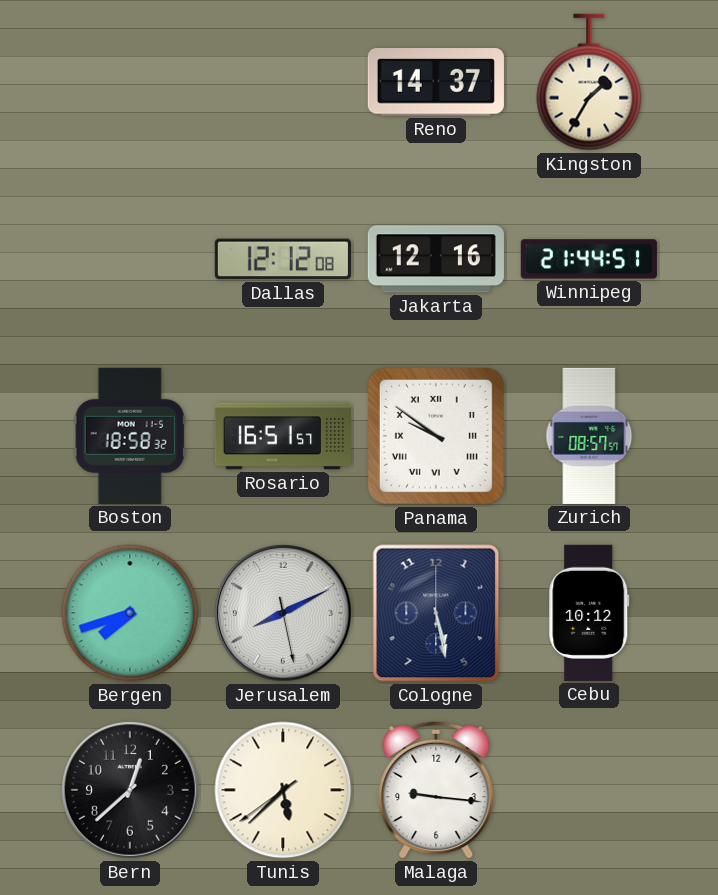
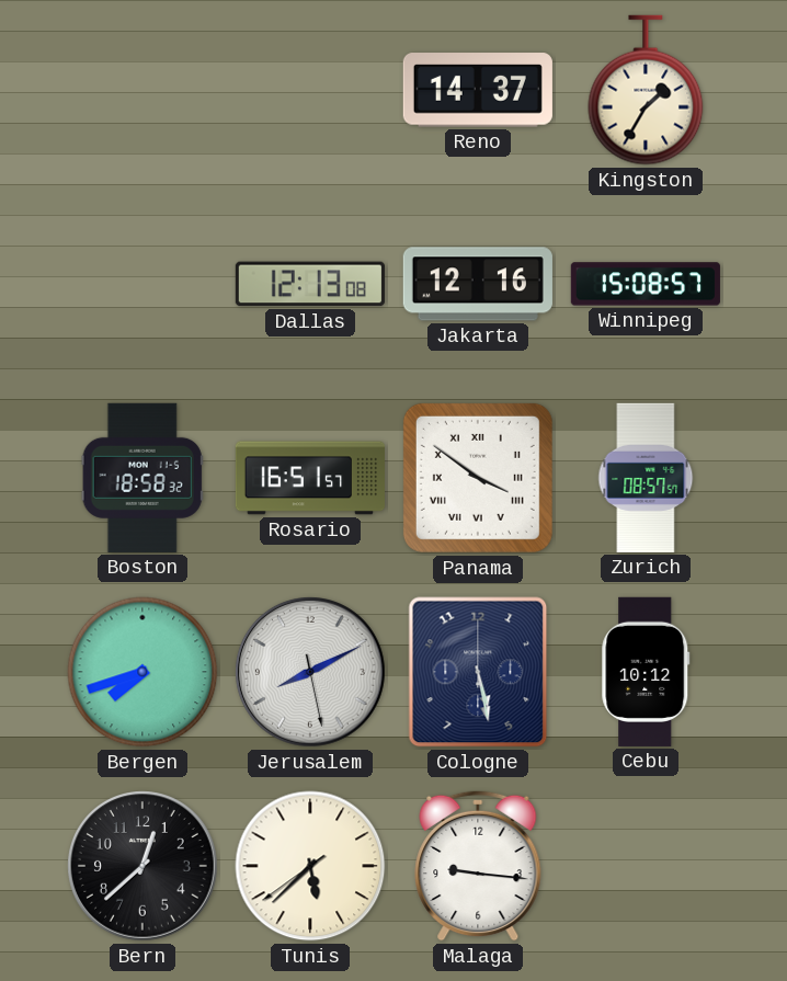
Dallas: 12:12 -> 12:13
Winnipeg: 21:44 -> 15:08
Panama: 9:51 -> 3:51
